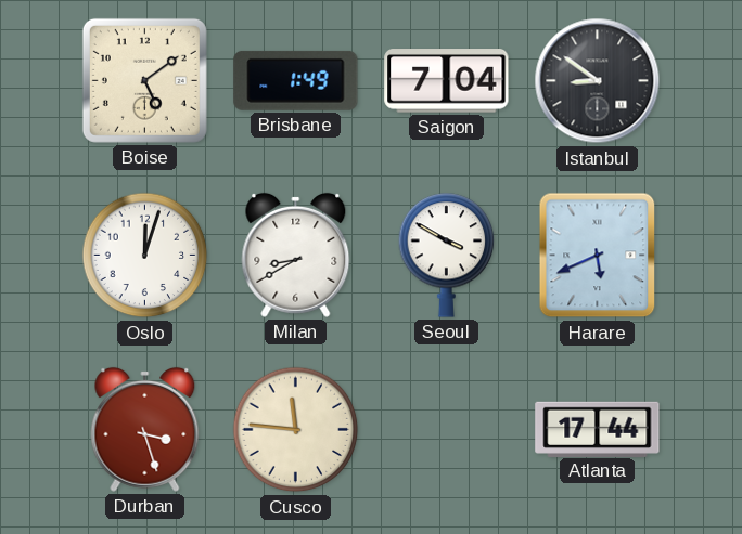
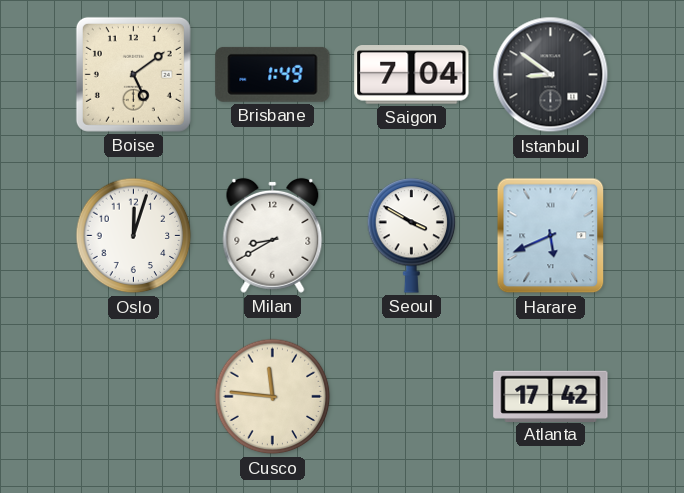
Durban: 3:27 -> none
Atlanta: 17:44 -> 17:42
